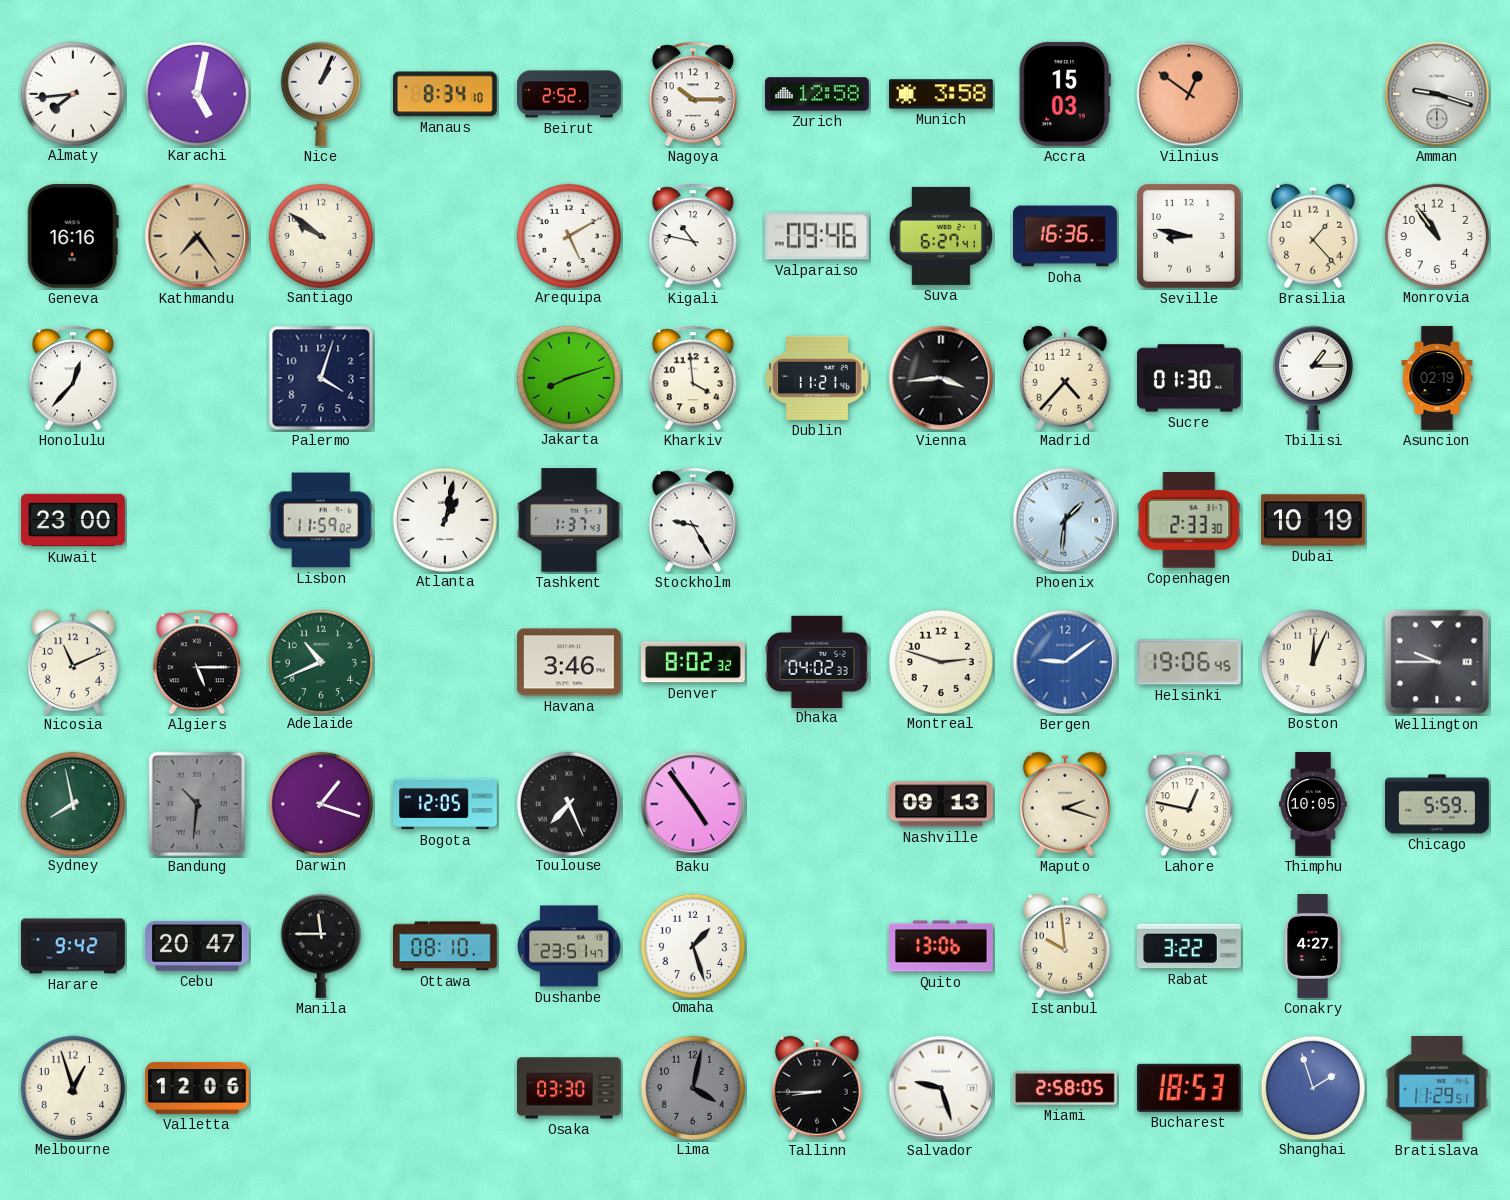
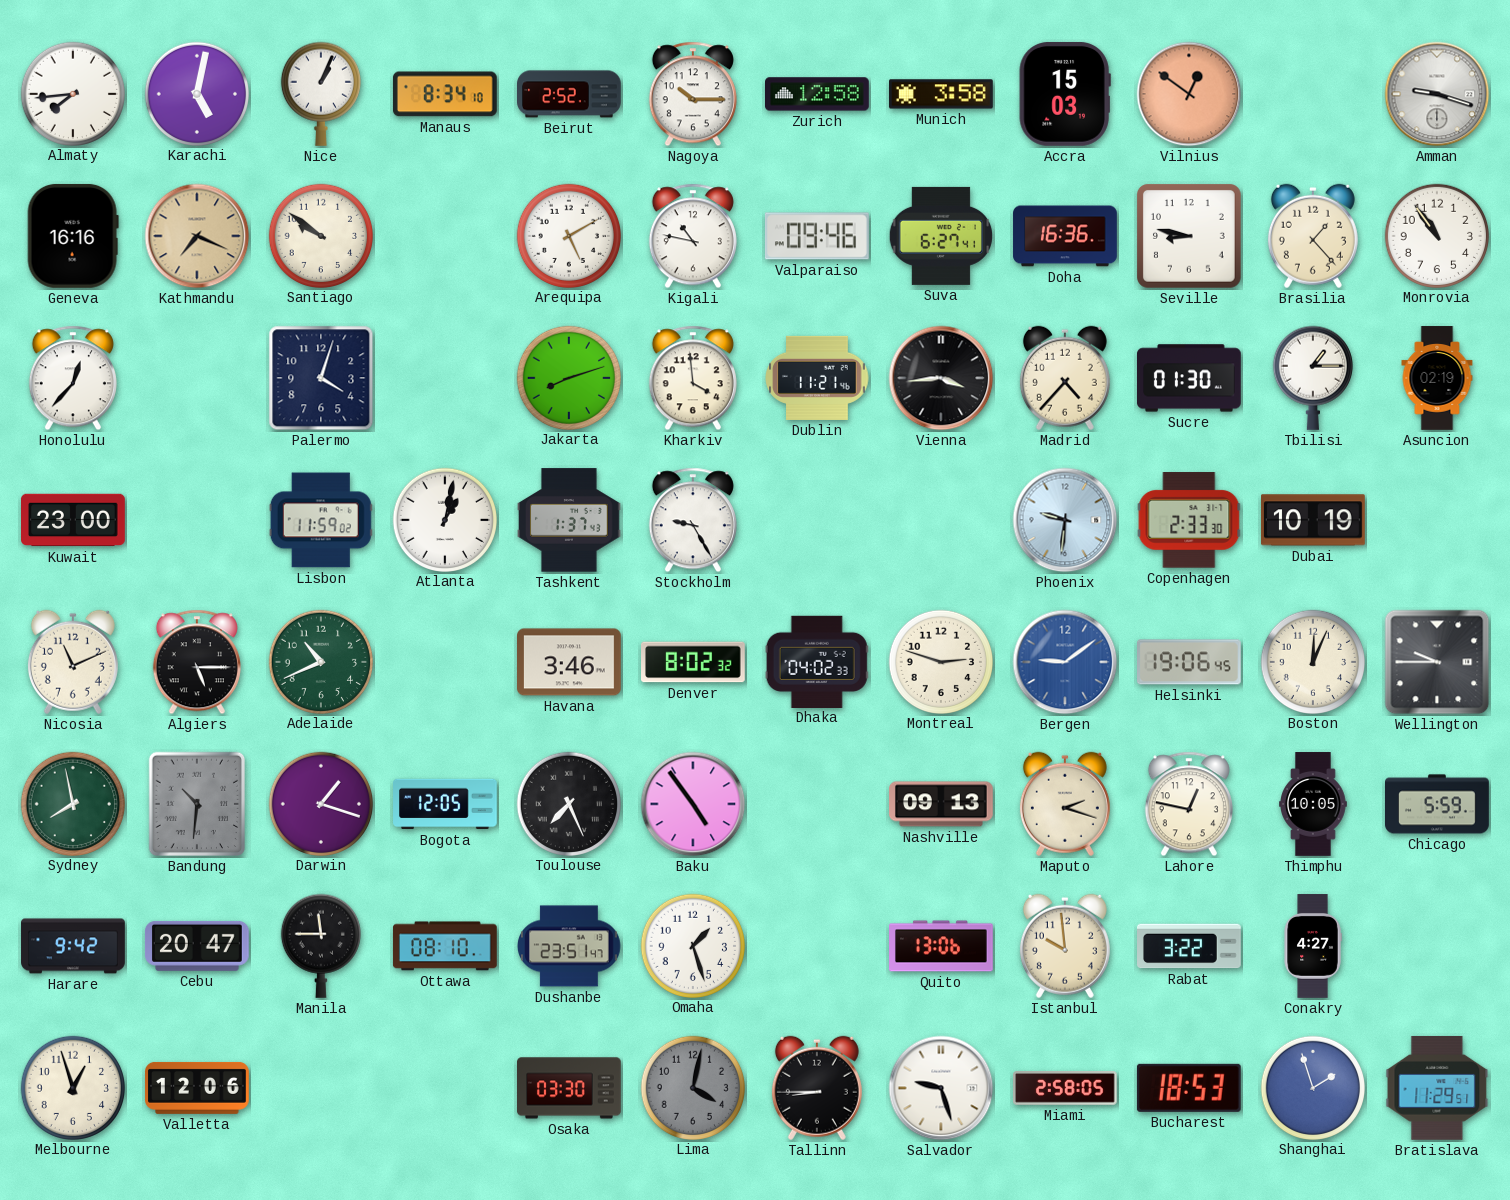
Kathmandu: 7:24 -> 7:19
Phoenix: 1:31 -> 9:31
